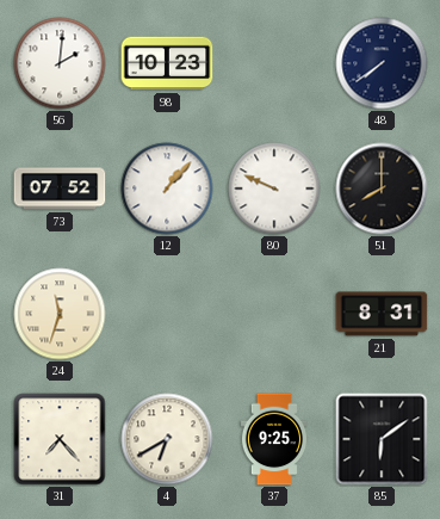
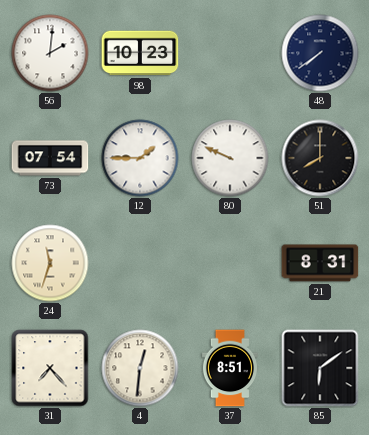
73: 07:52 -> 07:54
12: 1:07 -> 1:45
4: 6:40 -> 12:31
37: 9:25 -> 8:51
